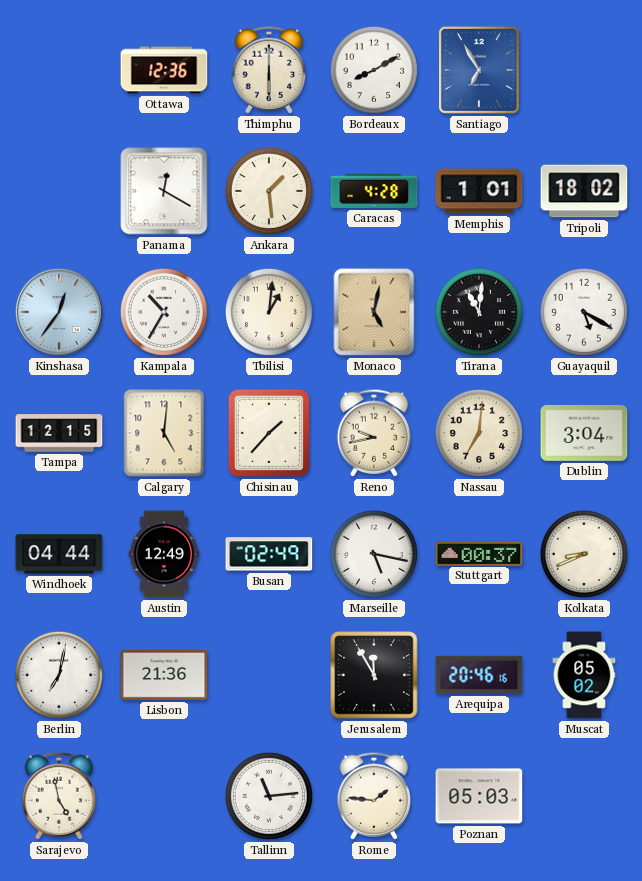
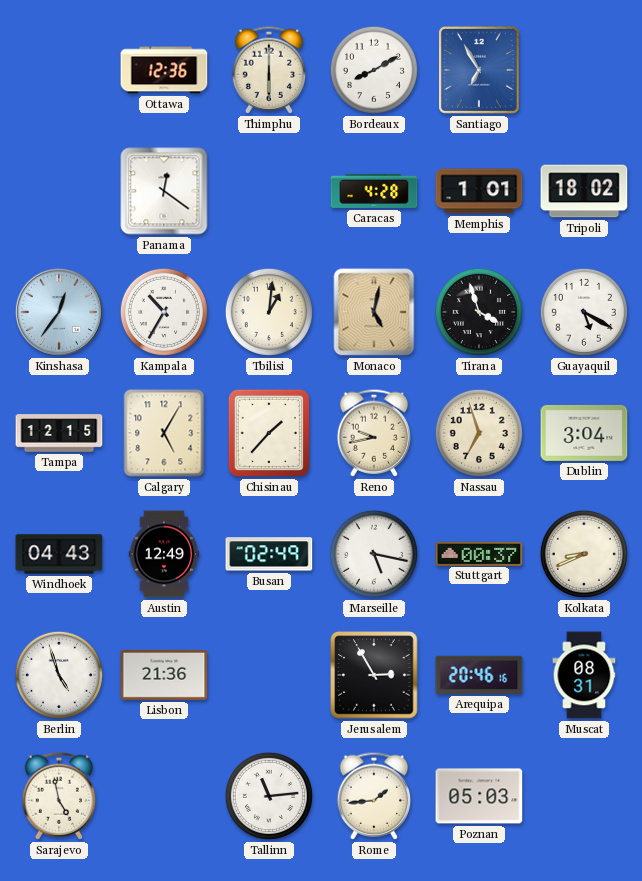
Panama: 12:20 -> 12:21
Ankara: 1:29 -> none
Tirana: 11:01 -> 3:57
Calgary: 5:01 -> 5:05
Nassau: 7:01 -> 6:57
Windhoek: 04:44 -> 04:43
Berlin: 7:02 -> 4:57
Jerusalem: 11:55 -> 2:55
Muscat: 05:02 -> 08:31
Rome: 1:46 -> 1:44
